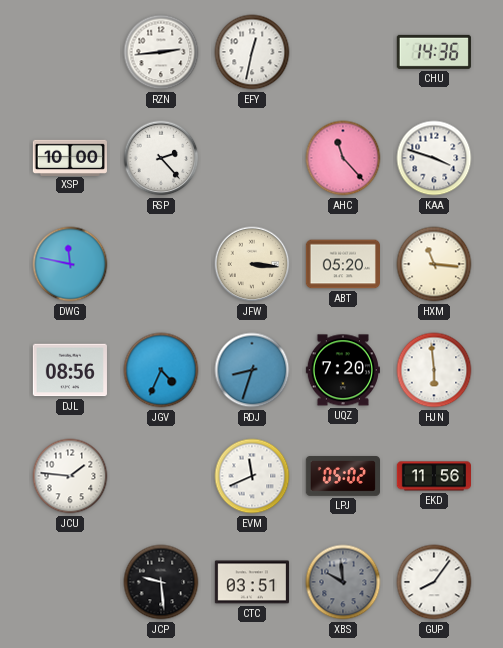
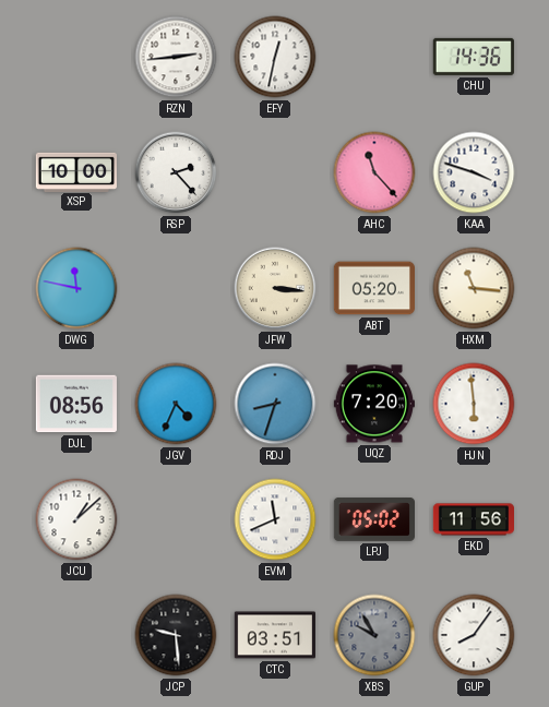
JCU: 1:46 -> 1:08
XBS: 9:59 -> 9:55
